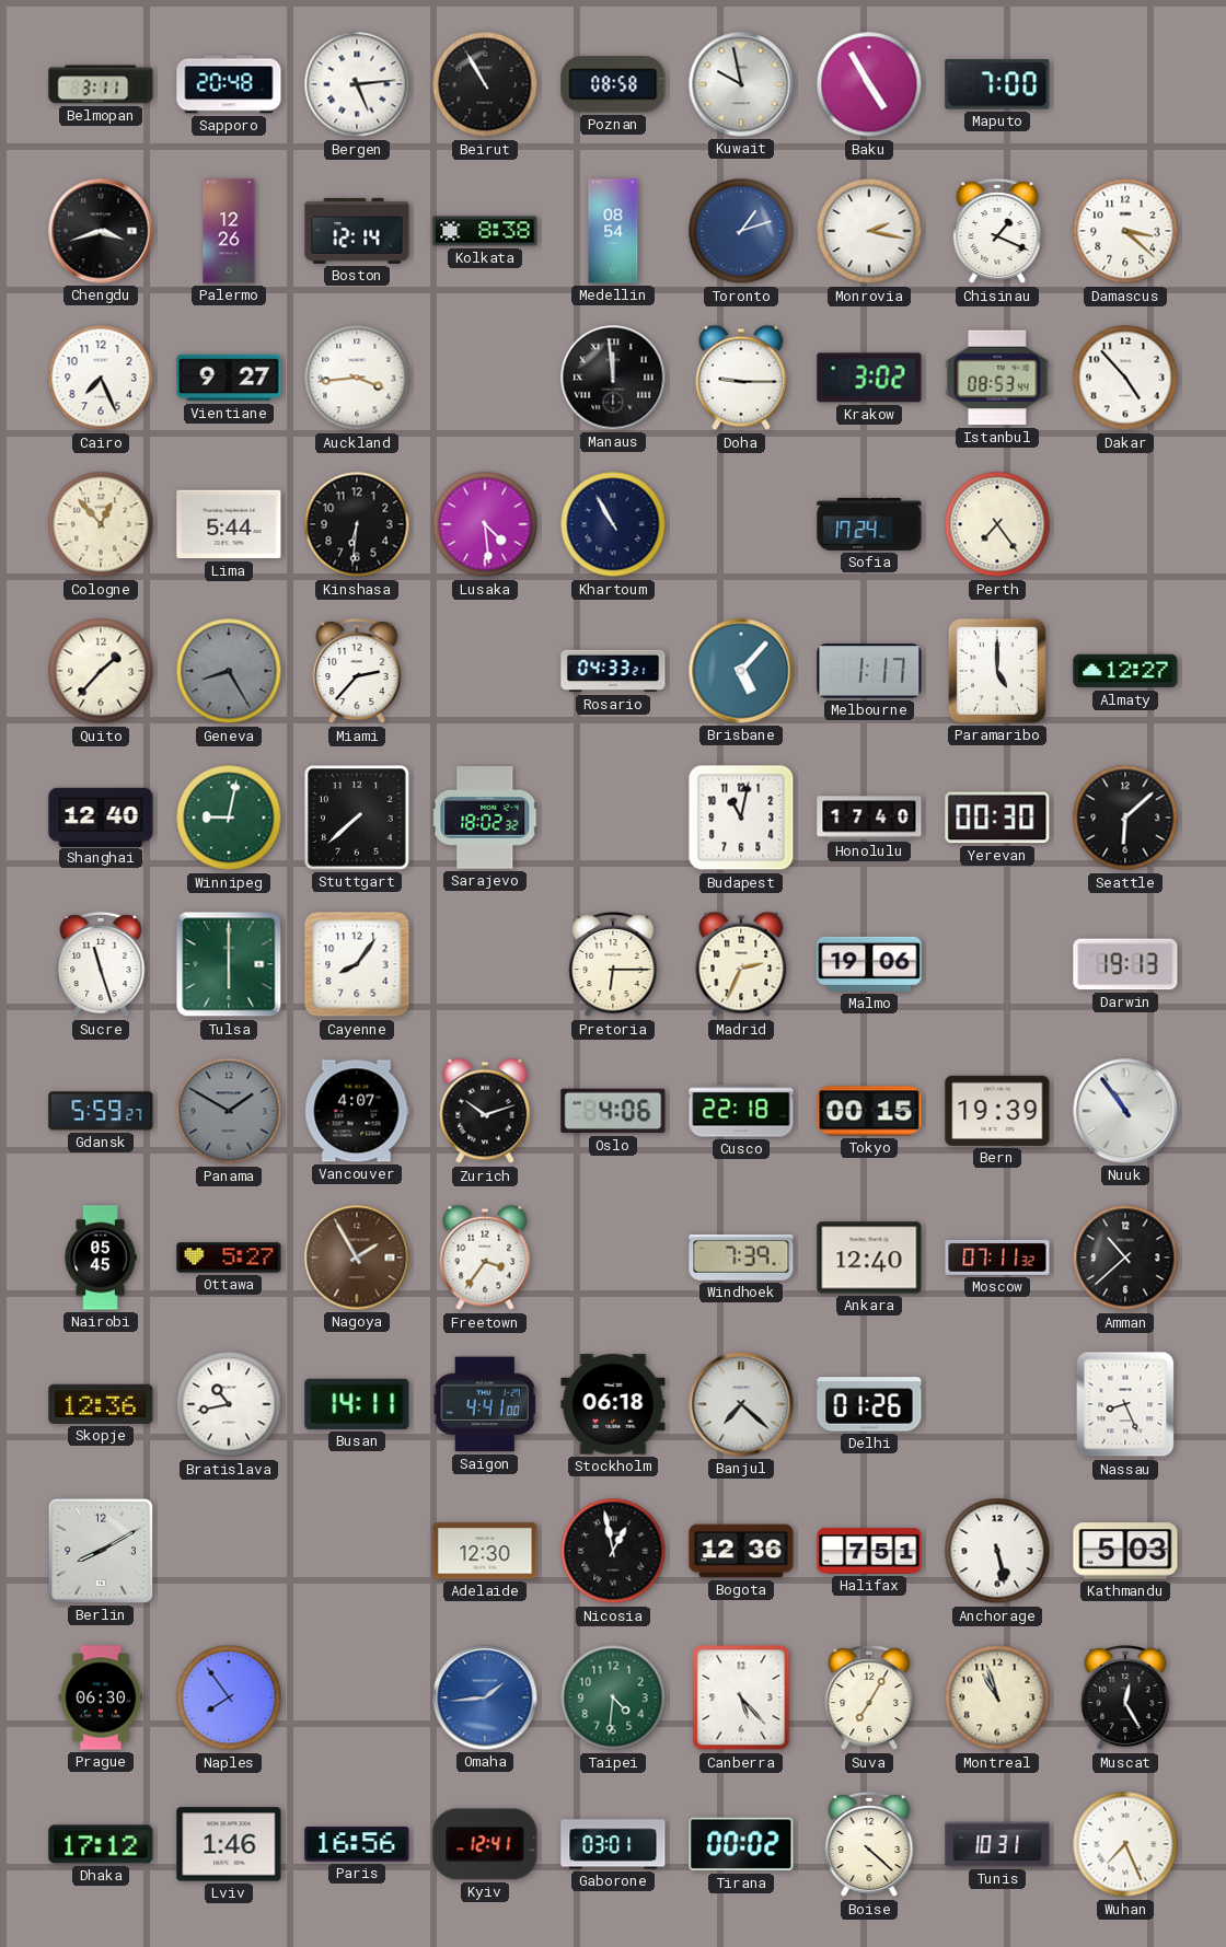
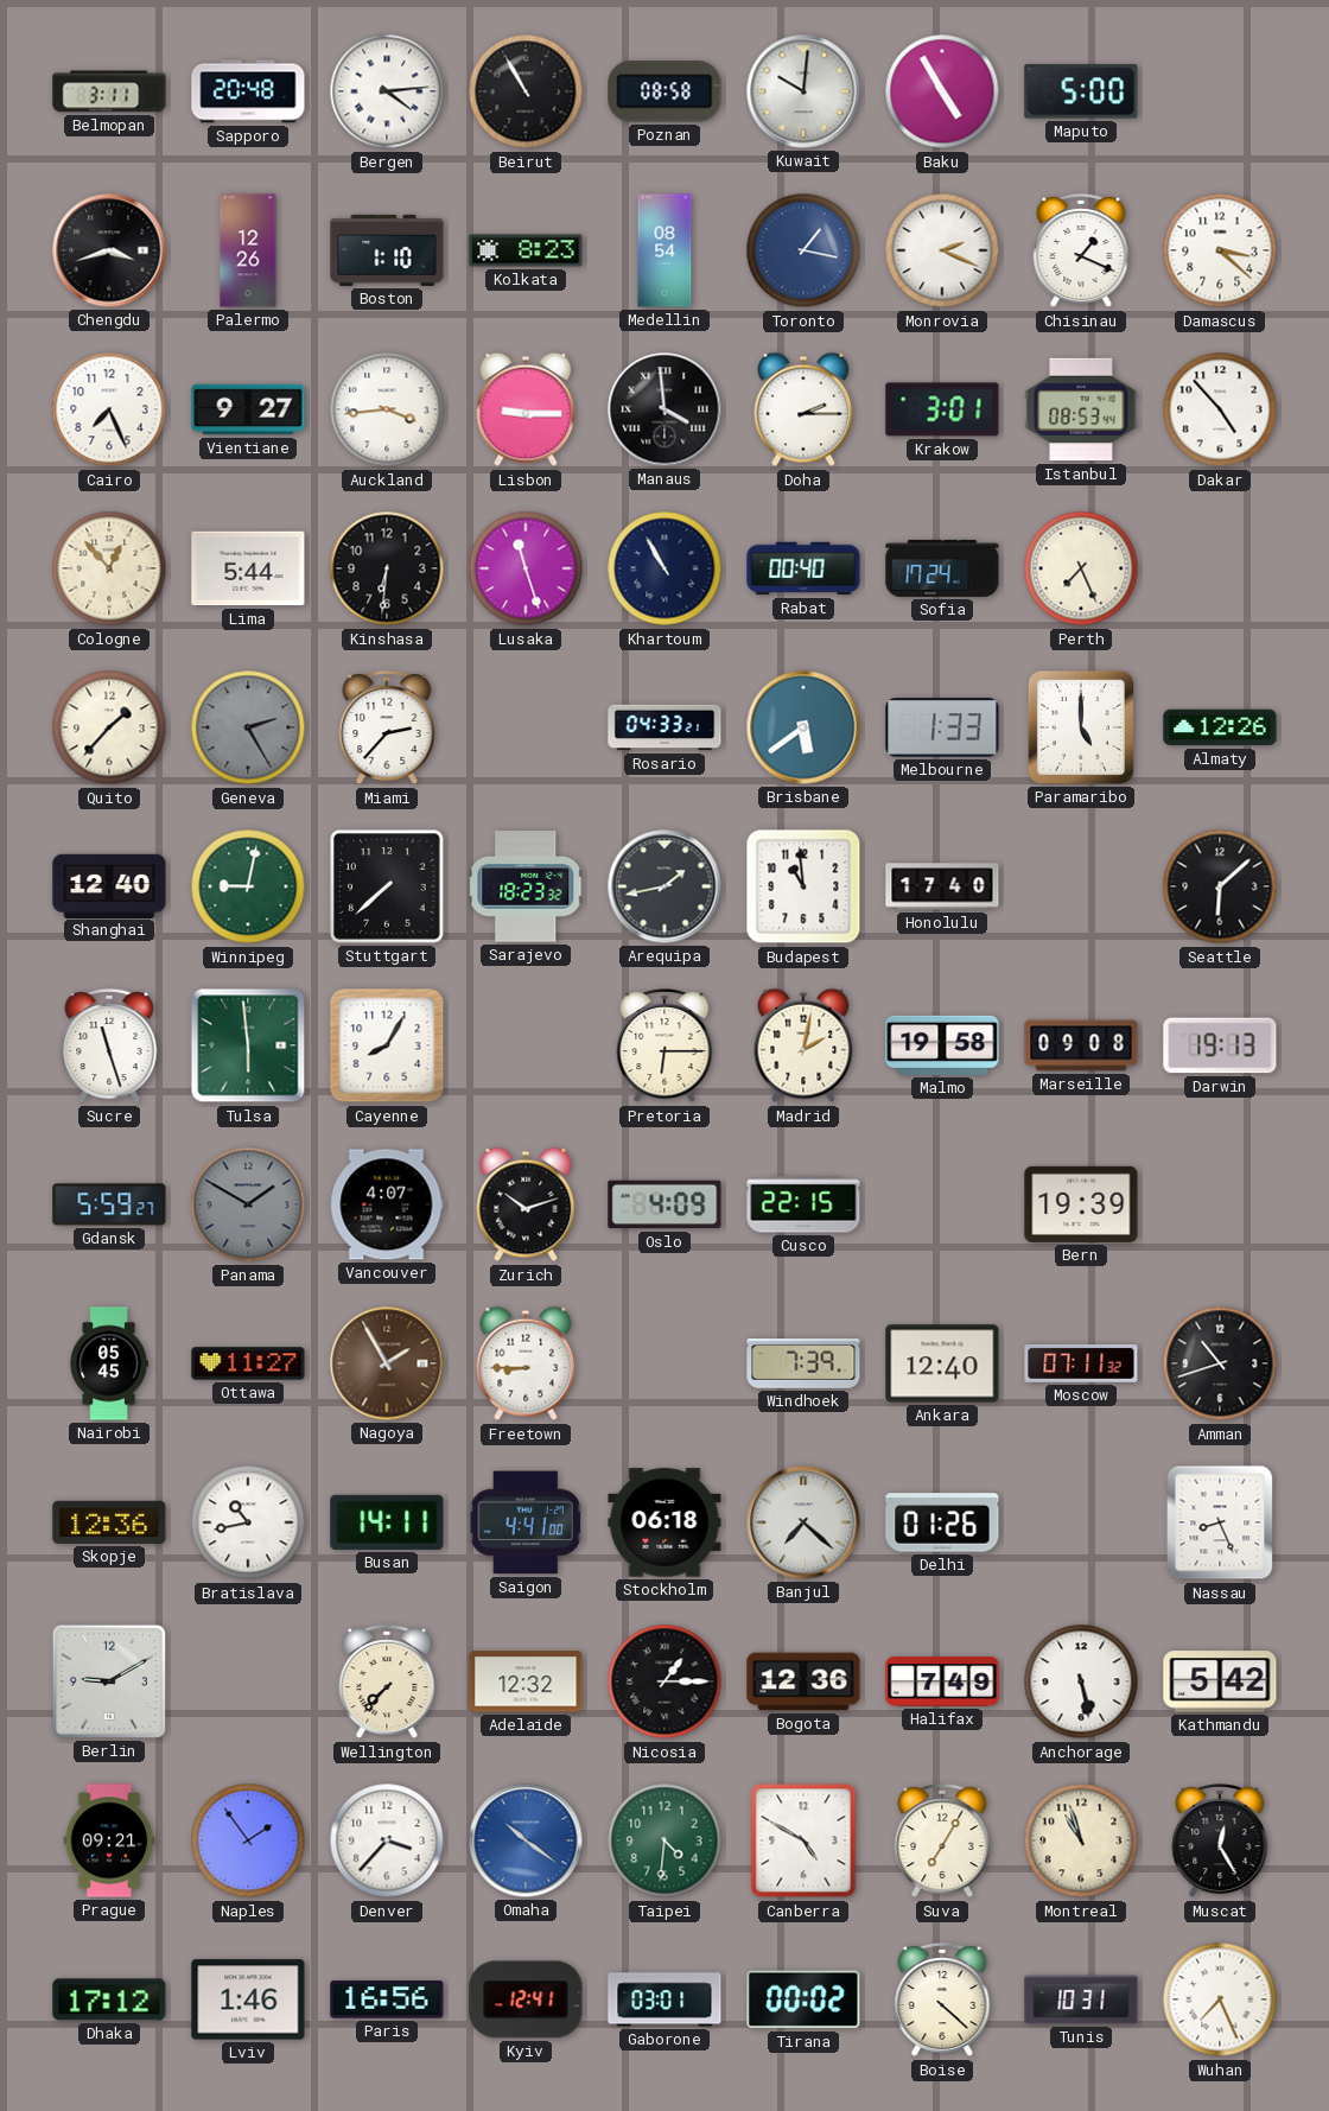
Bergen: 5:14 -> 4:14
Kuwait: 9:58 -> 10:01
Maputo: 7:00 -> 5:00
Boston: 12:14 -> 1:10
Kolkata: 8:38 -> 8:23
Toronto: 1:12 -> 1:17
Monrovia: 2:17 -> 2:19
Lisbon: none -> 9:15
Manaus: 11:59 -> 3:59
Doha: 9:15 -> 2:15
Krakow: 3:02 -> 3:01
Lusaka: 4:29 -> 11:27
Rabat: none -> 00:40
Perth: 7:24 -> 7:26
Geneva: 8:25 -> 2:25
Brisbane: 5:07 -> 5:39
Melbourne: 1:17 -> 1:33
Almaty: 12:27 -> 12:26
Sarajevo: 18:02 -> 18:23
Arequipa: none -> 1:43
Budapest: 11:02 -> 10:59
Yerevan: 00:30 -> none
Tulsa: 6:00 -> 5:59
Cayenne: 8:06 -> 8:05
Madrid: 2:34 -> 2:02
Malmo: 19:06 -> 19:58
Marseille: none -> 09:08
Oslo: 4:06 -> 4:09
Cusco: 22:18 -> 22:15
Tokyo: 00:15 -> none
Nuuk: 10:54 -> none
Ottawa: 5:27 -> 11:27
Freetown: 3:36 -> 8:45
Amman: 10:38 -> 10:42
Berlin: 8:10 -> 9:10
Wellington: none -> 7:37
Adelaide: 12:30 -> 12:32
Nicosia: 12:58 -> 1:15
Halifax: 7:51 -> 7:49
Kathmandu: 5:03 -> 5:42
Prague: 06:30 -> 09:21
Naples: 7:54 -> 1:54
Denver: none -> 3:37
Omaha: 1:44 -> 10:21
Canberra: 5:23 -> 4:50
